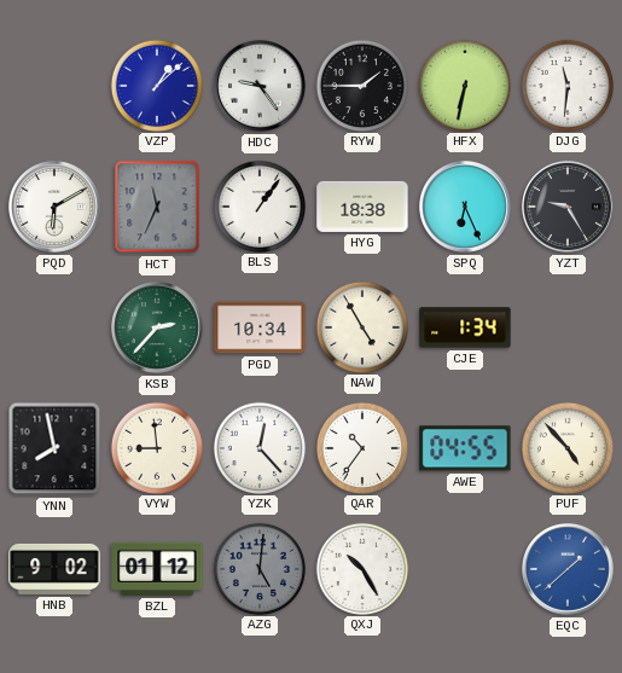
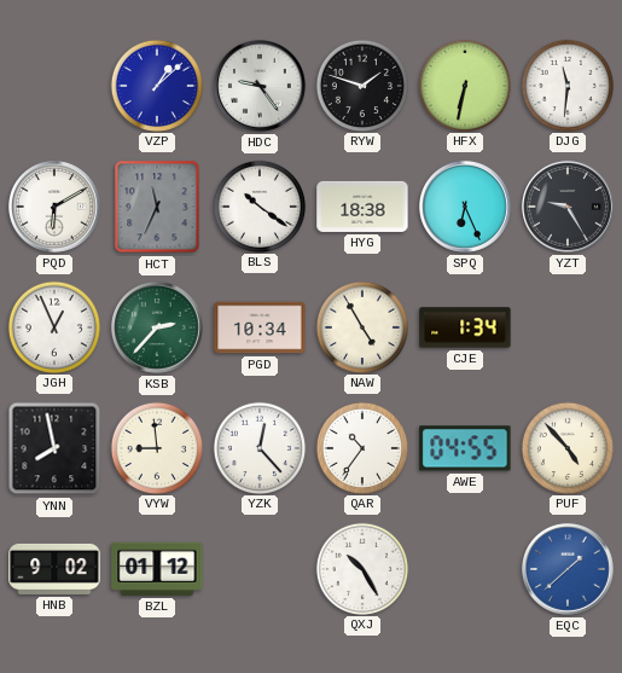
RYW: 1:45 -> 1:48
BLS: 1:06 -> 10:21
JGH: none -> 12:56
AZG: 5:01 -> none
